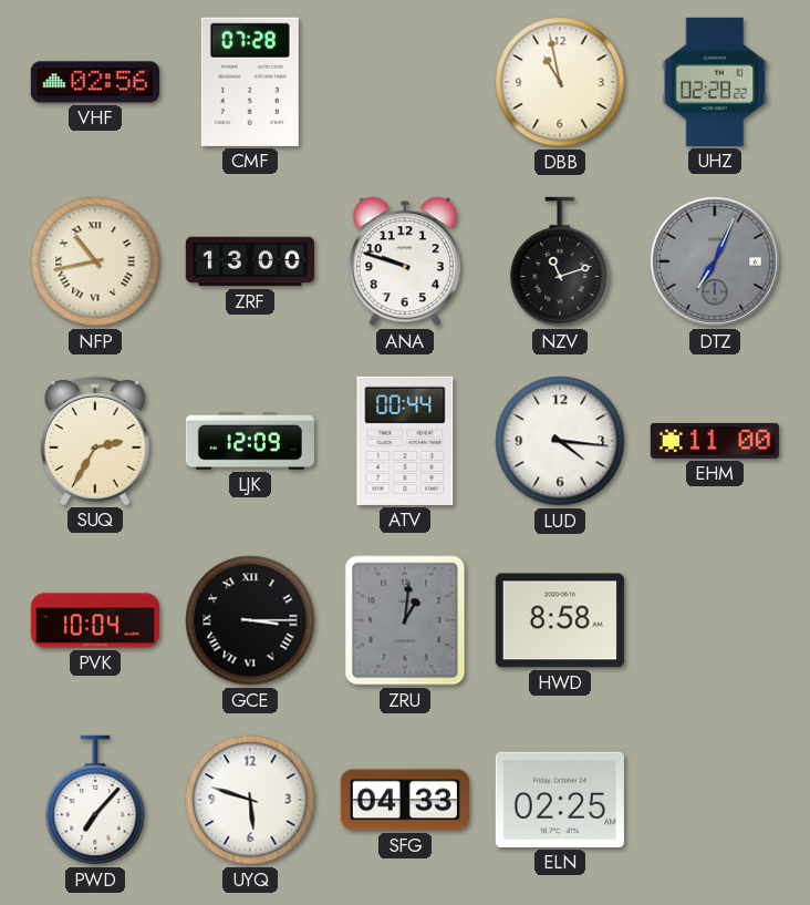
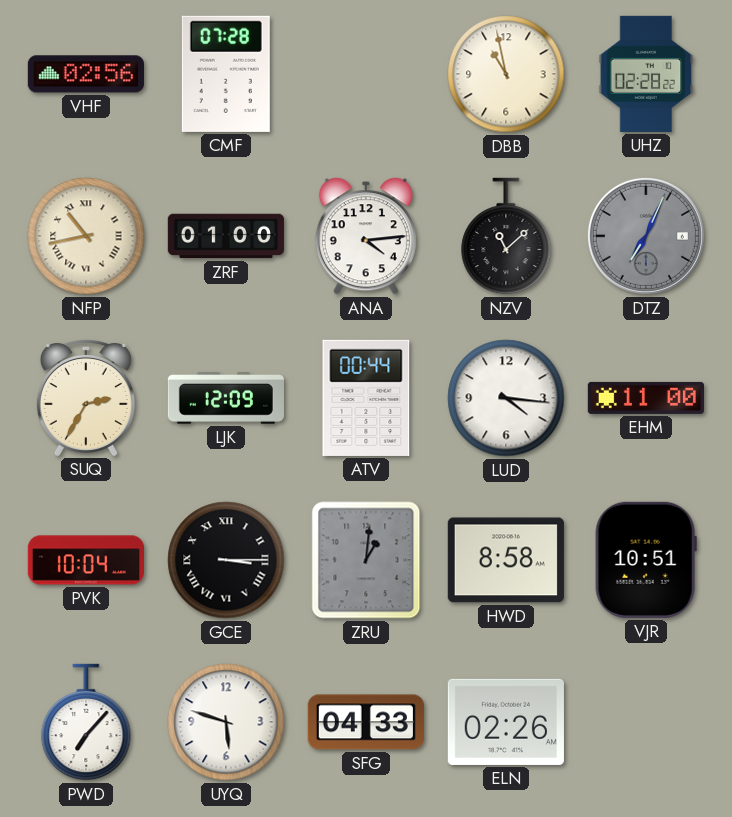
ZRF: 13:00 -> 01:00
ANA: 9:48 -> 4:14
NZV: 11:12 -> 11:08
VJR: none -> 10:51
ELN: 02:25 -> 02:26
